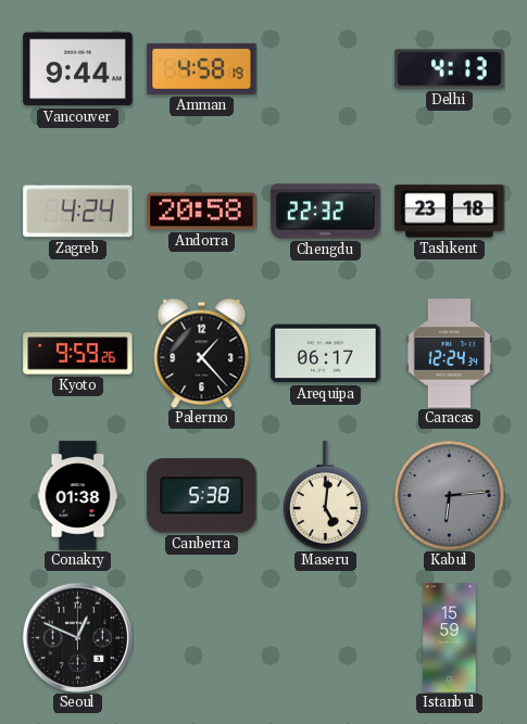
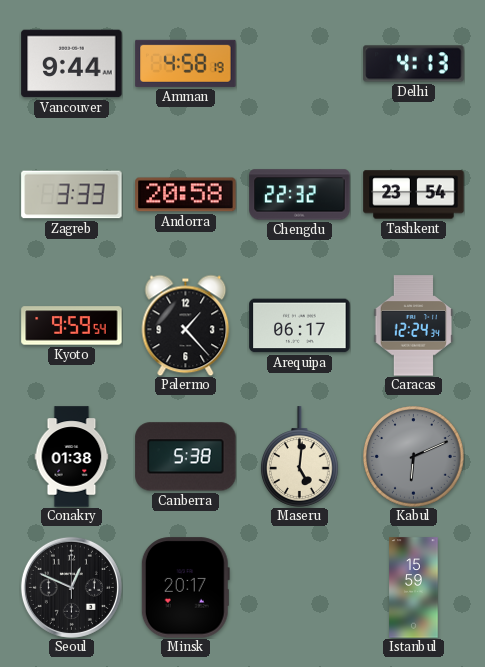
Zagreb: 4:24 -> 3:33
Tashkent: 23:18 -> 23:54
Kyoto: 9:59:26 -> 9:59:54
Kabul: 6:14 -> 6:11
Minsk: none -> 20:17
